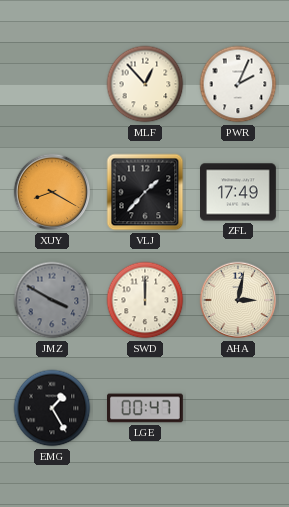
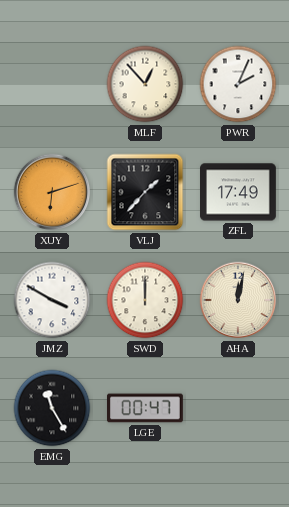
XUY: 8:20 -> 6:12
JMZ dial: grey -> white
AHA: 3:02 -> 12:02
EMG: 1:25 -> 11:25
